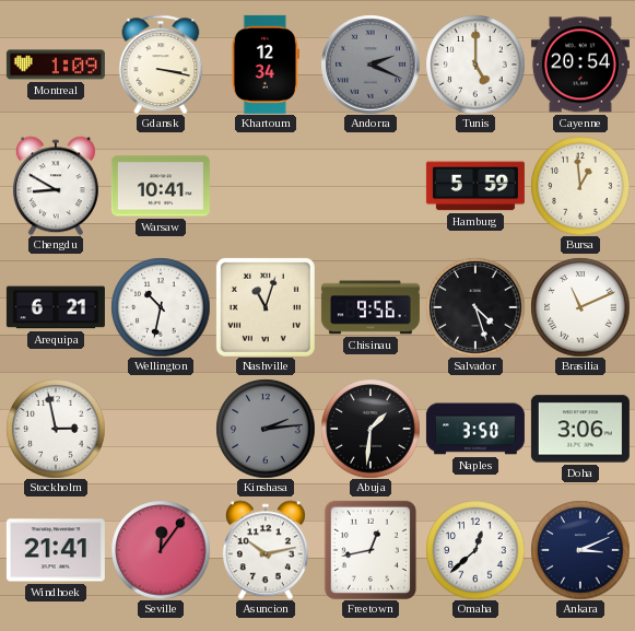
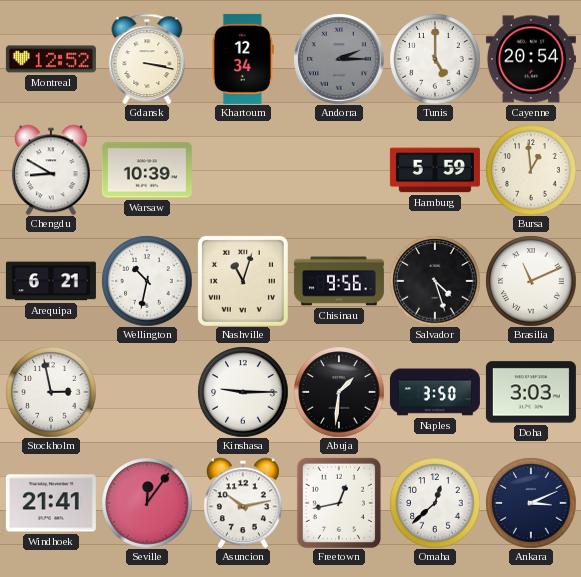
Montreal: 1:09 -> 12:52
Andorra: 2:19 -> 2:15
Warsaw: 10:41 -> 10:39
Kinshasa: 2:14 -> 9:15
Kinshasa dial: grey -> white
Doha: 3:06 -> 3:03
